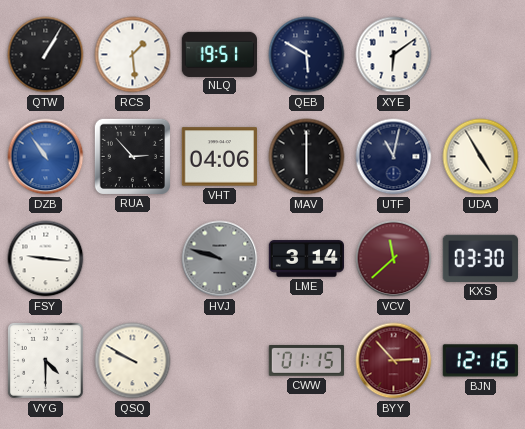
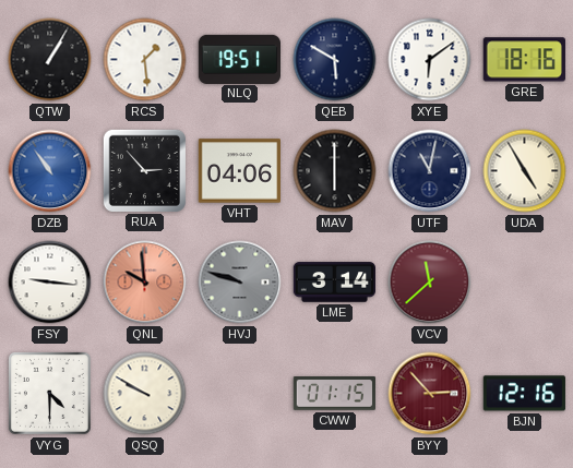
GRE: none -> 18:16
QNL: none -> 9:59
KXS: 03:30 -> none
